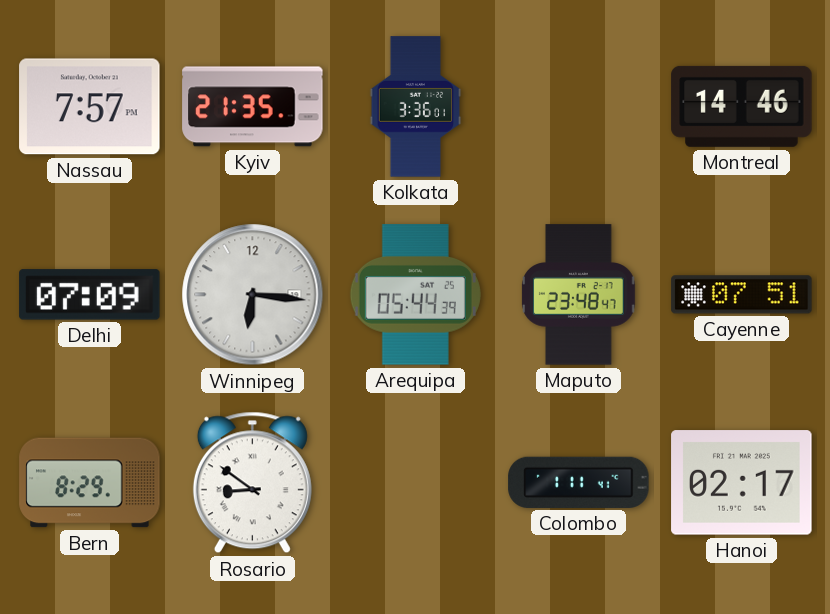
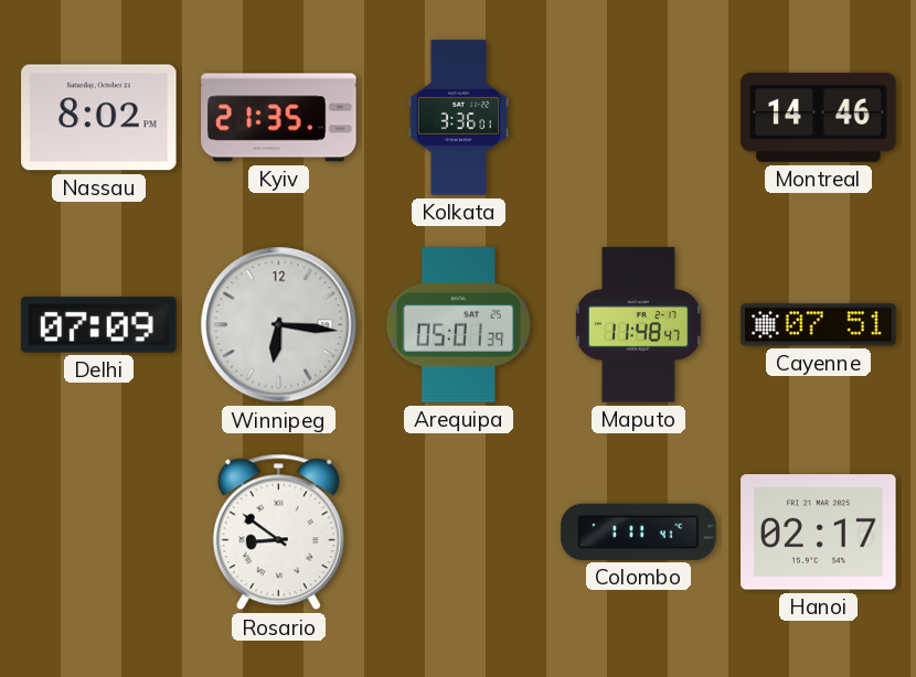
Nassau: 7:57 -> 8:02
Arequipa: 05:44 -> 05:01
Maputo: 23:48 -> 11:48
Bern: 8:29 -> none
